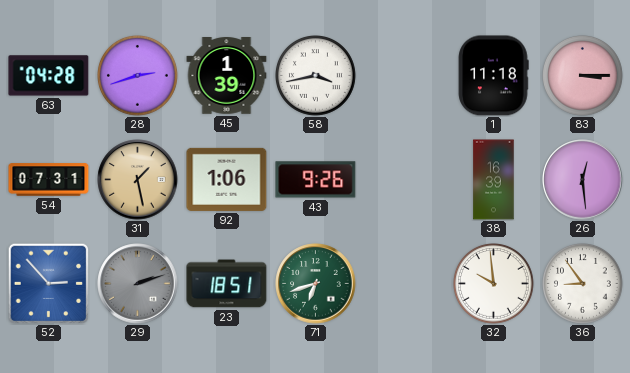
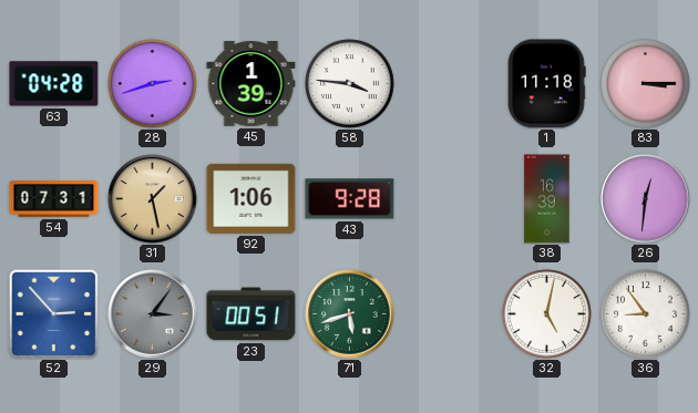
58: 3:43 -> 3:46
43: 9:26 -> 9:28
26: 12:29 -> 12:31
29: 2:12 -> 3:06
23: 18:51 -> 00:51
71: 6:42 -> 5:42
32: 9:59 -> 5:02
